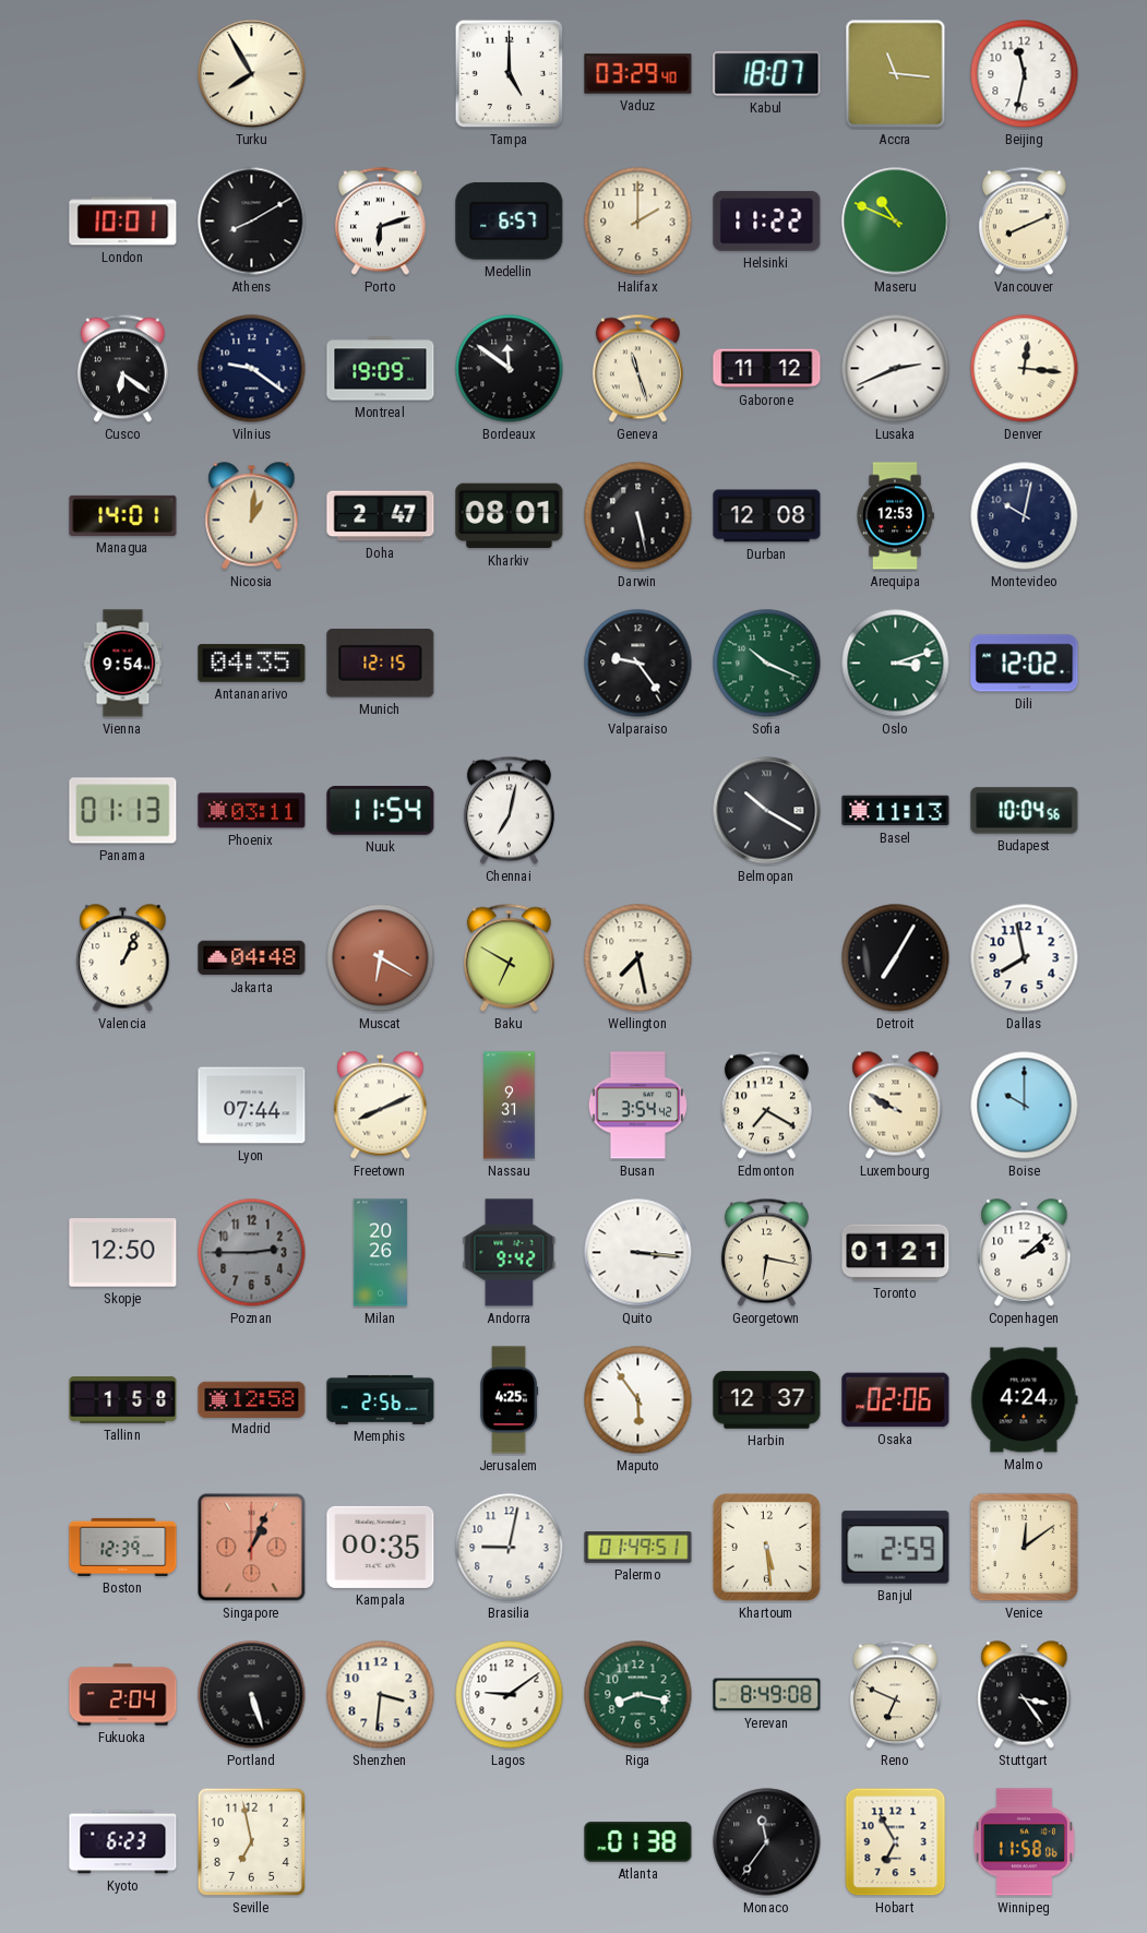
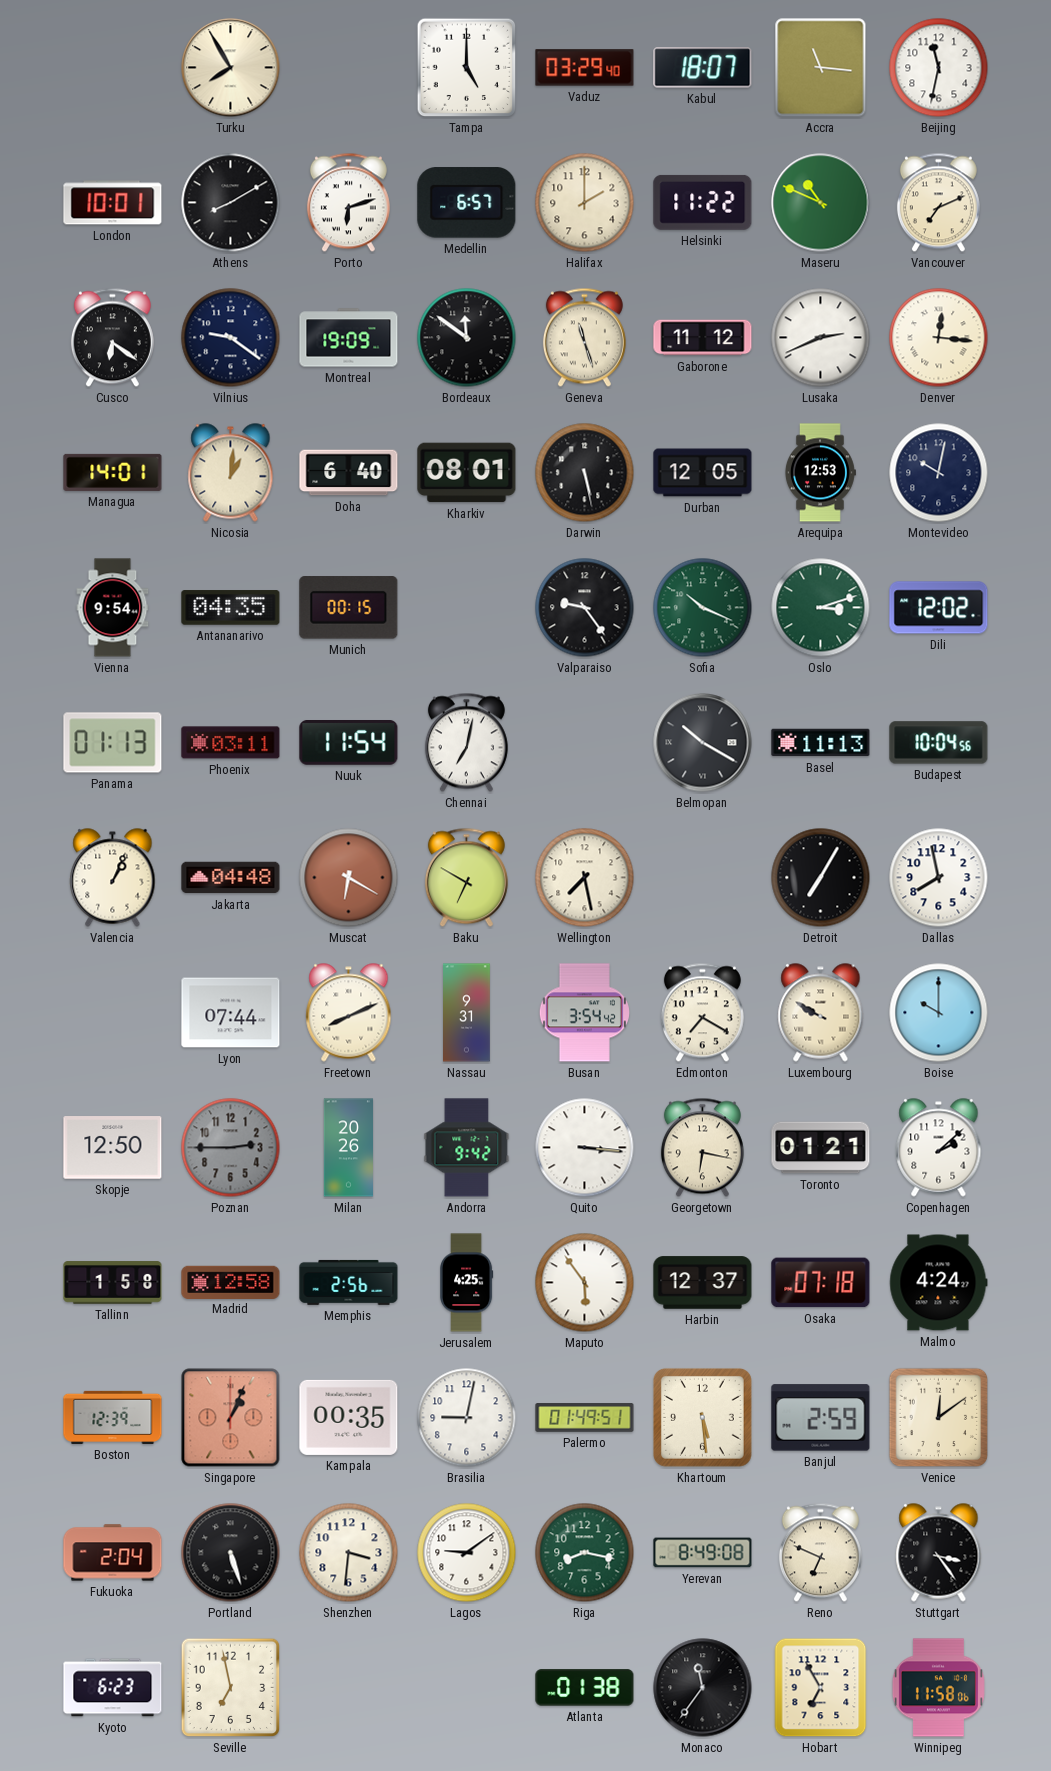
Vancouver: 8:11 -> 7:11
Doha: 2:47 -> 6:40
Durban: 12:08 -> 12:05
Munich: 12:15 -> 00:15
Osaka: 02:06 -> 07:18
